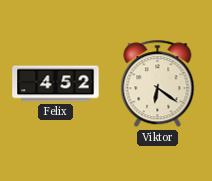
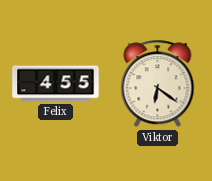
Felix: 4:52 -> 4:55
